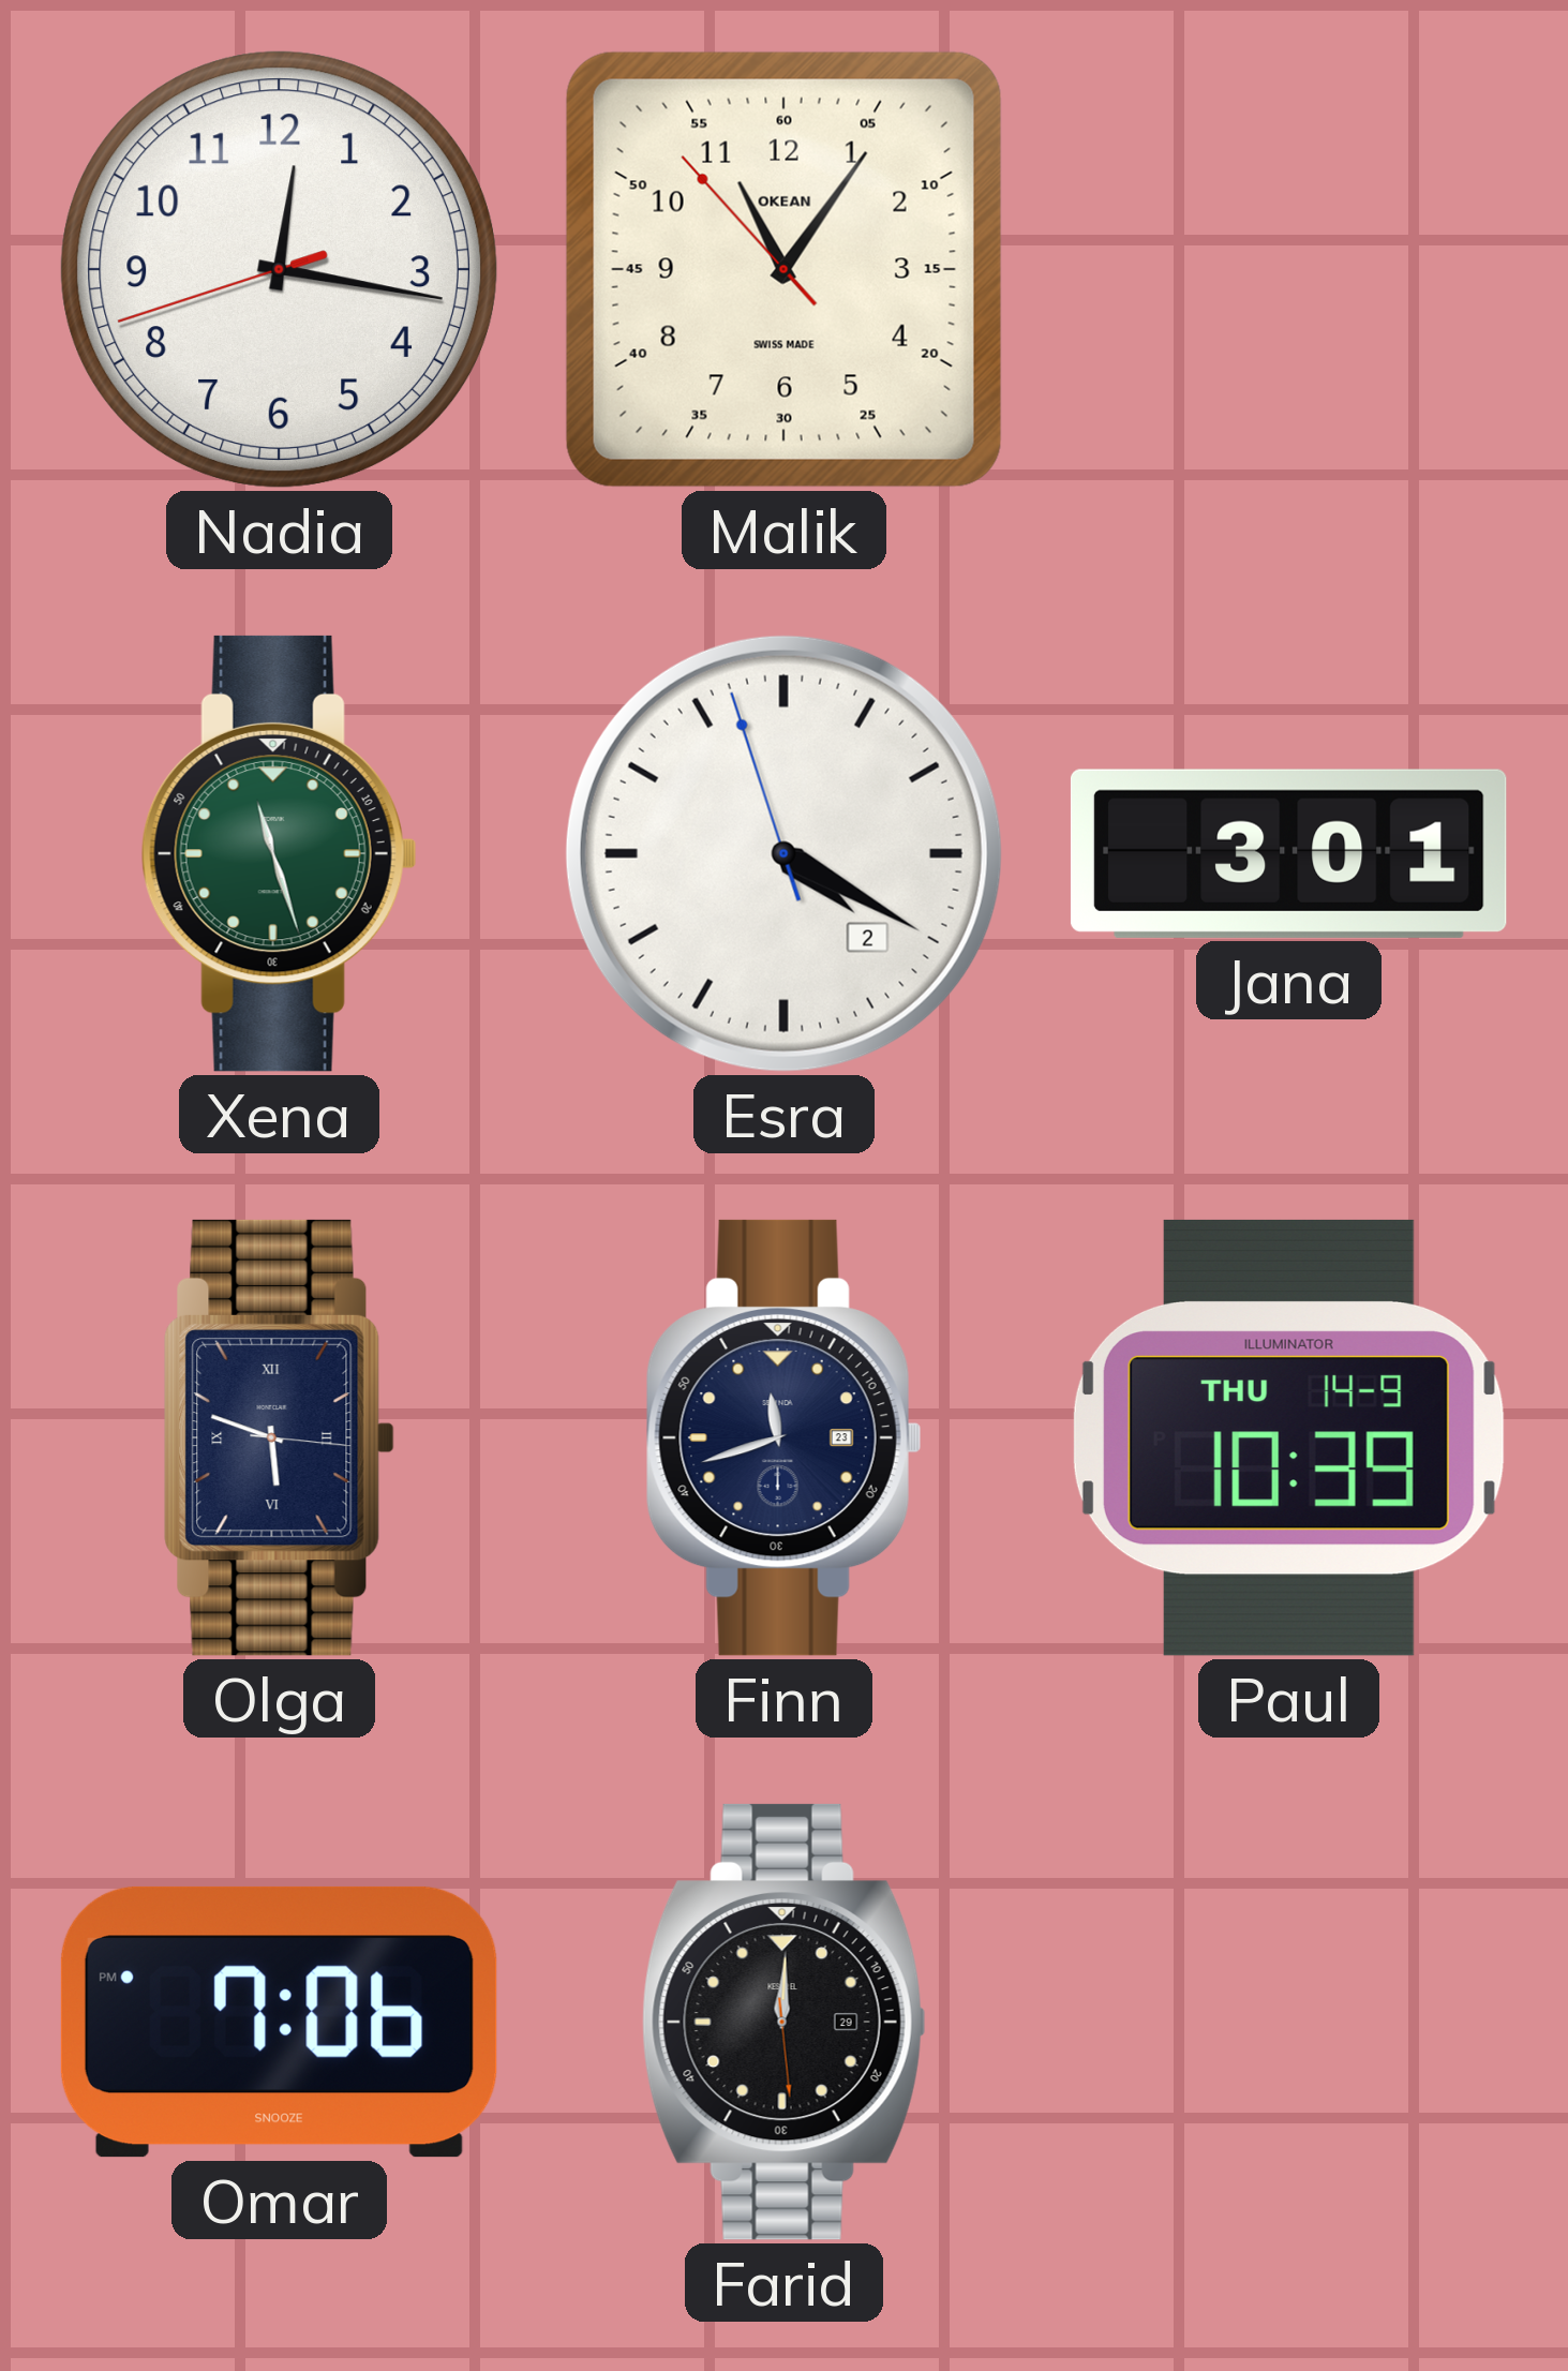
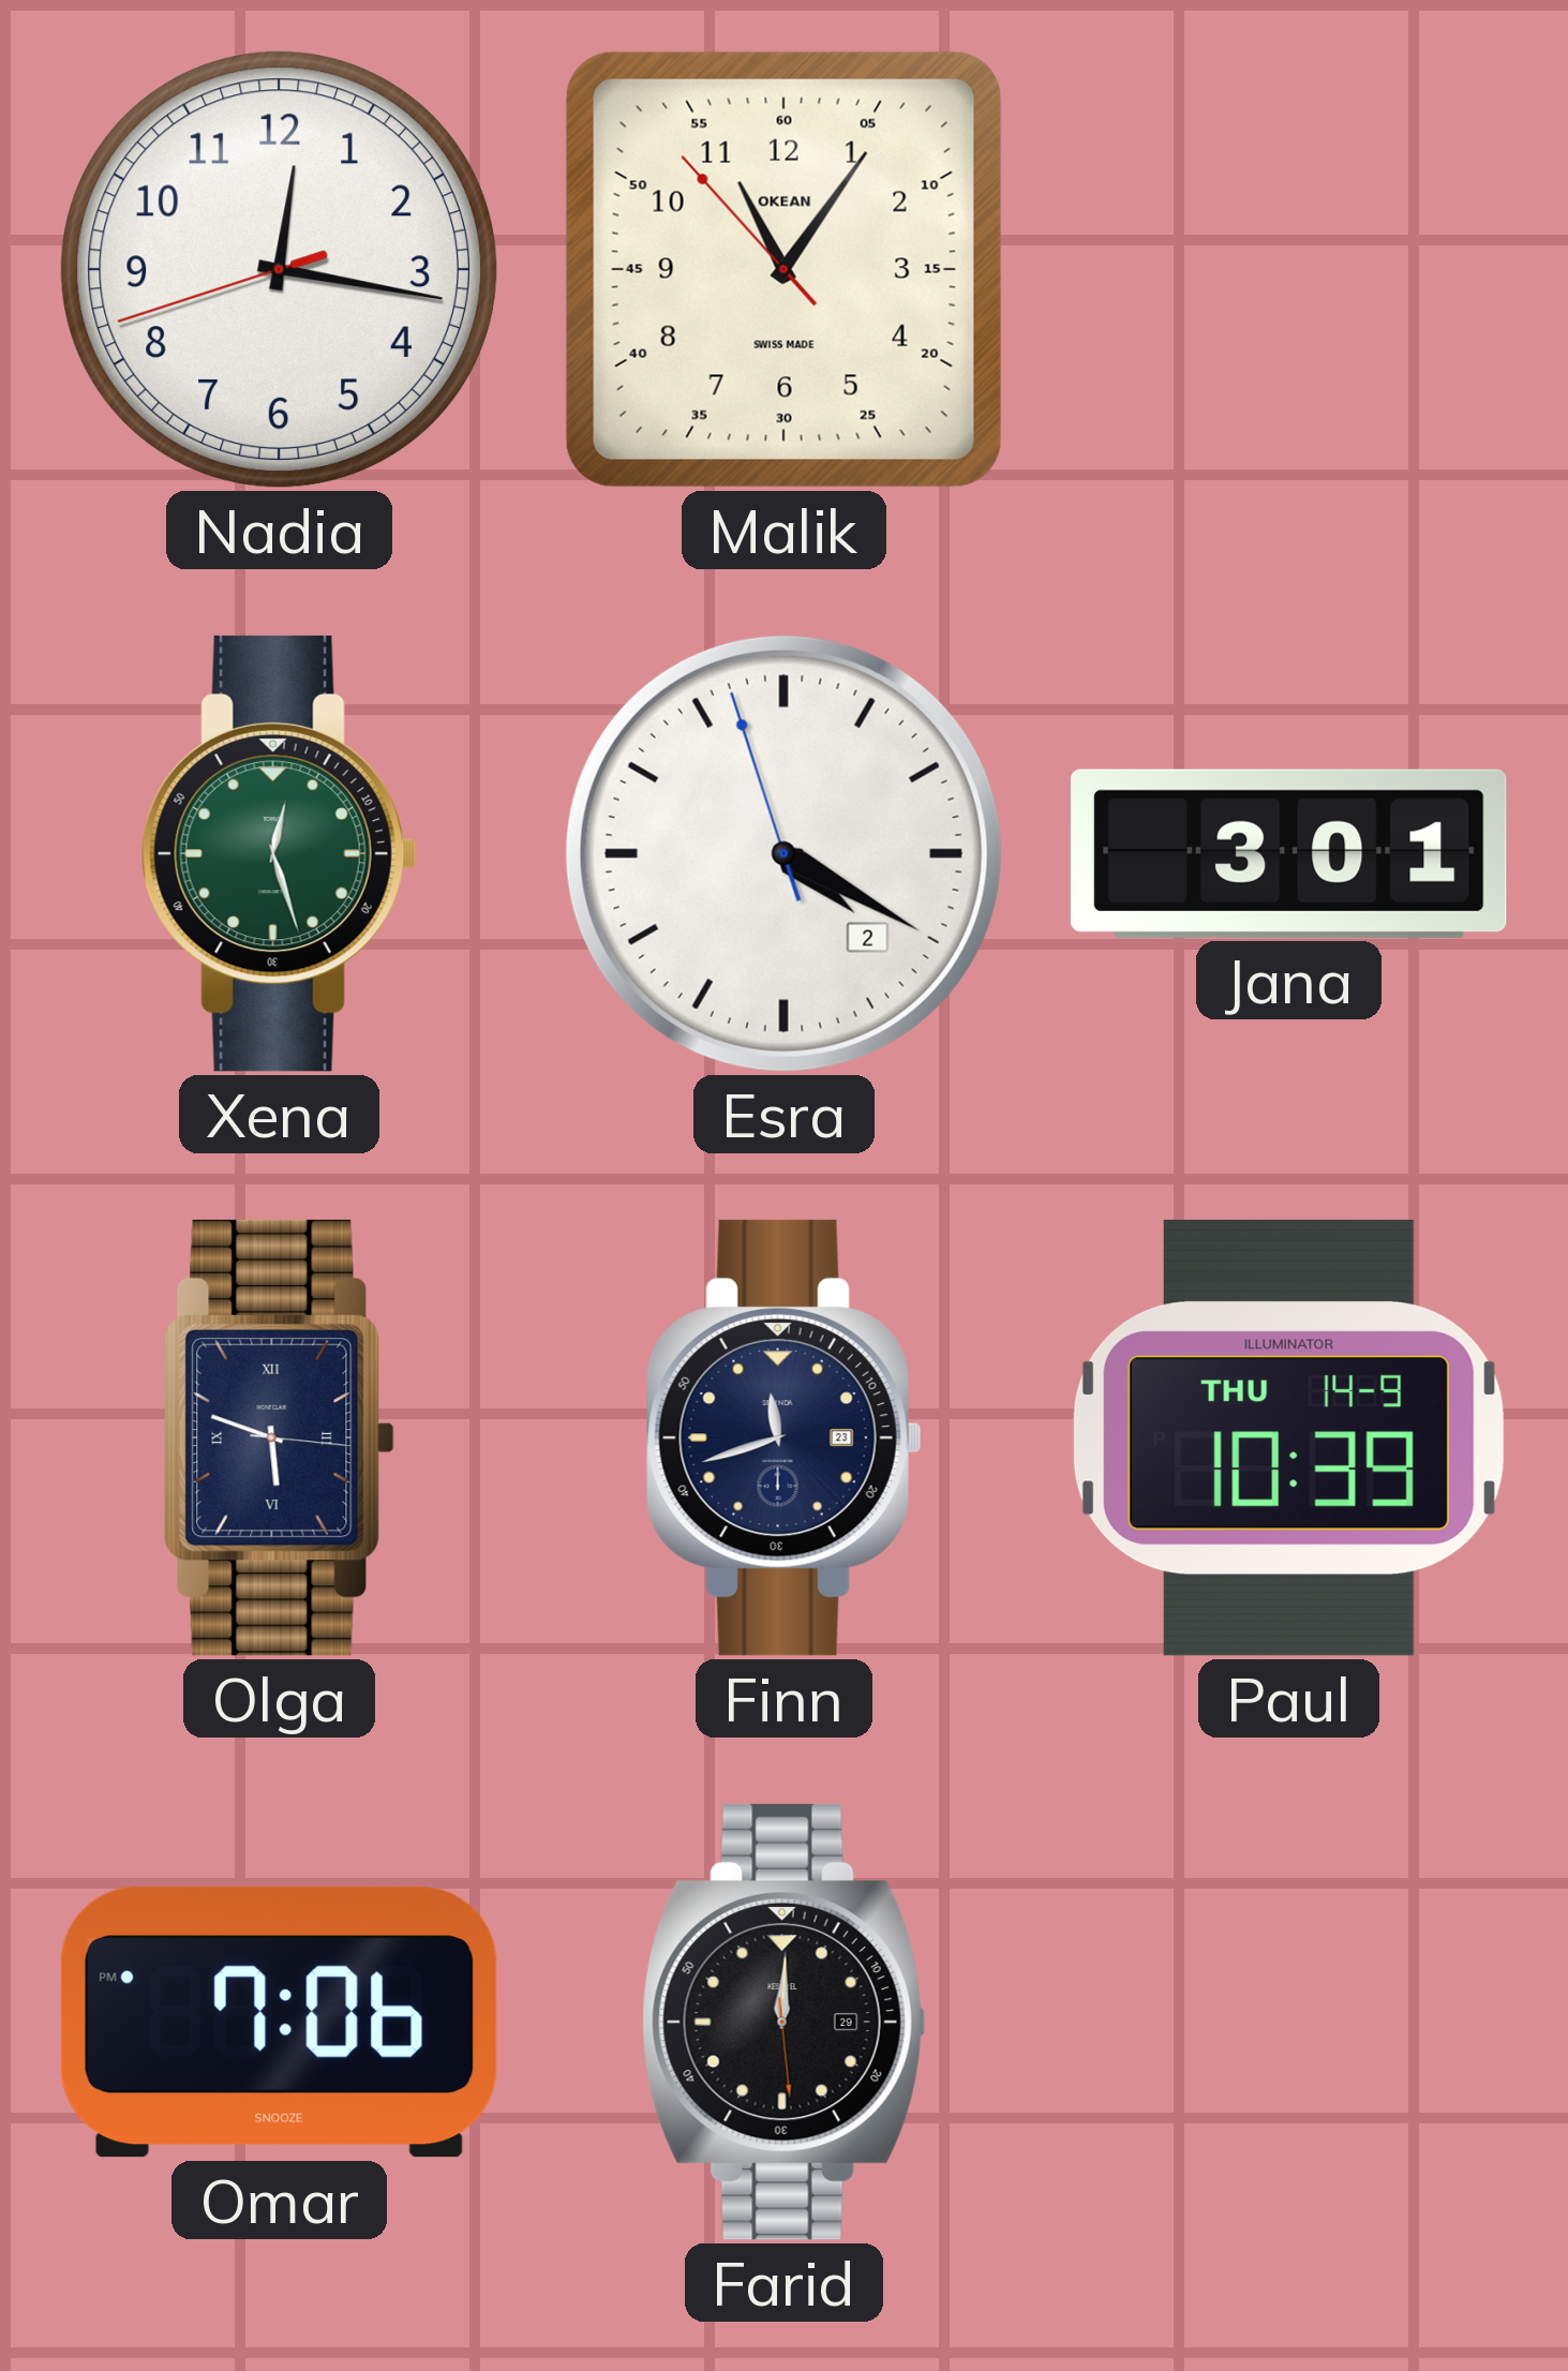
Xena: 11:27 -> 12:27
